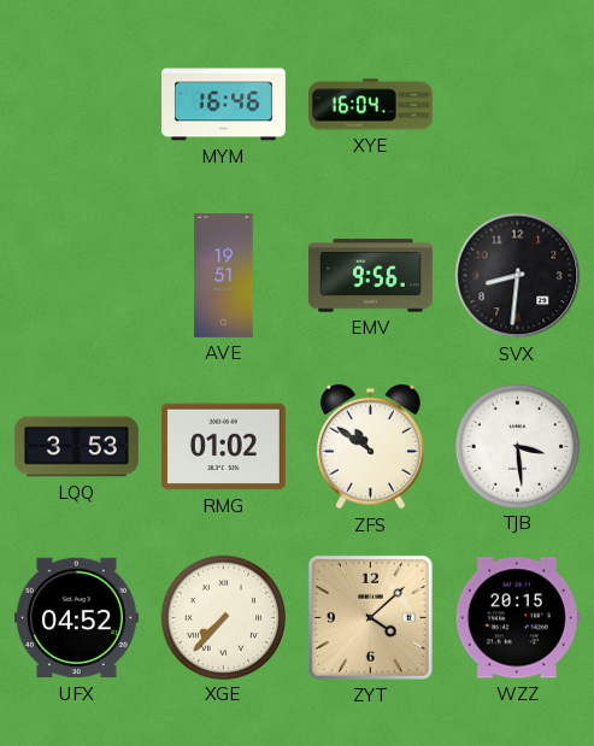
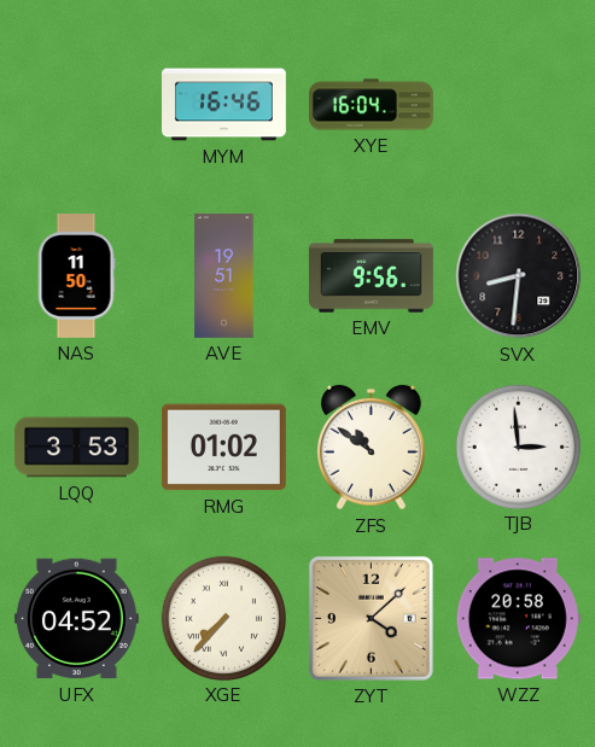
NAS: none -> 11:50
TJB: 3:29 -> 2:59
WZZ: 20:15 -> 20:58
